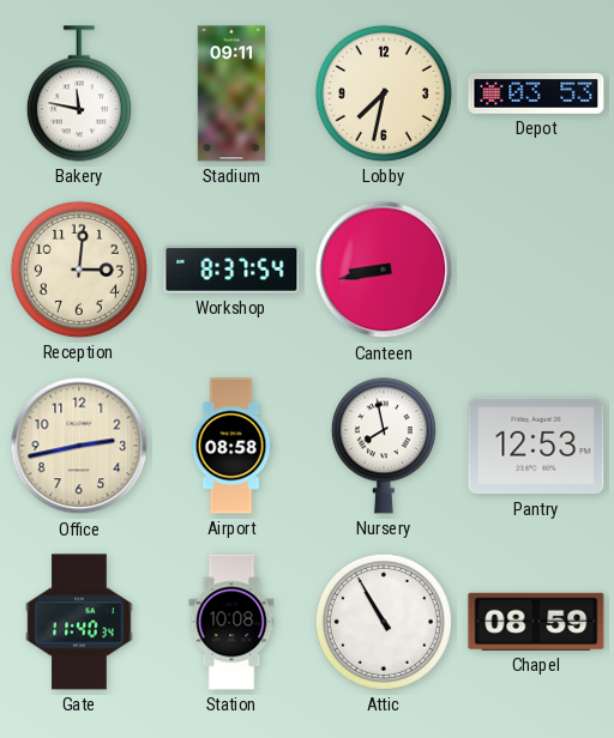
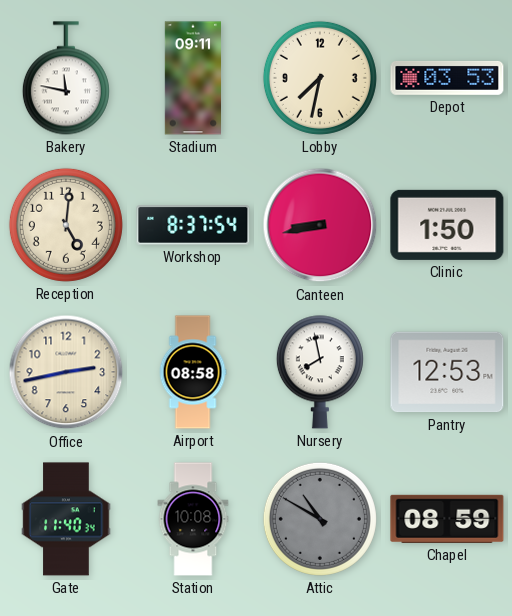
Reception: 3:01 -> 5:01
Clinic: none -> 1:50
Attic: 10:55 -> 10:50
Attic dial: white -> grey
